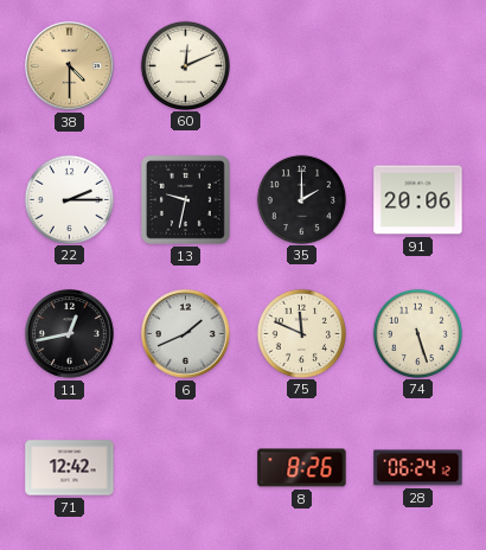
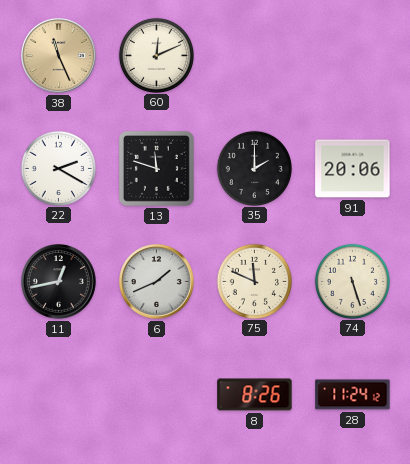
38: 4:30 -> 11:26
22: 2:15 -> 2:20
13: 9:32 -> 11:48
71: 12:42 -> none
28: 06:24 -> 11:24
